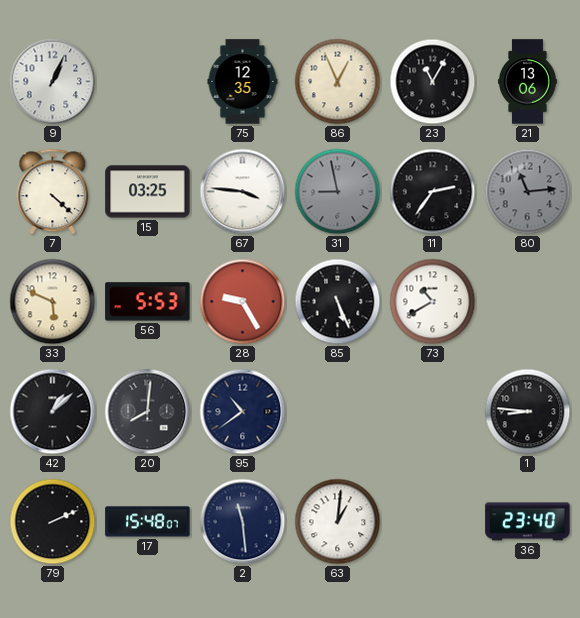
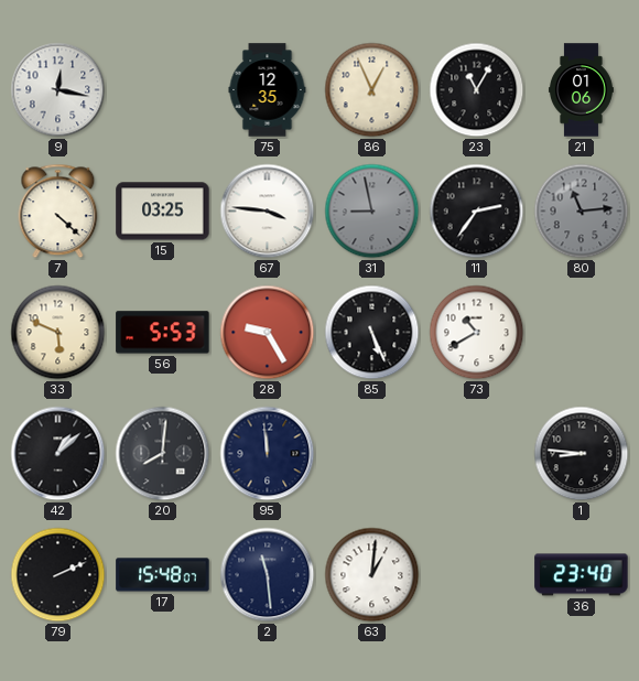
9: 1:04 -> 12:17
21: 13:06 -> 01:06
95: 10:39 -> 11:59
